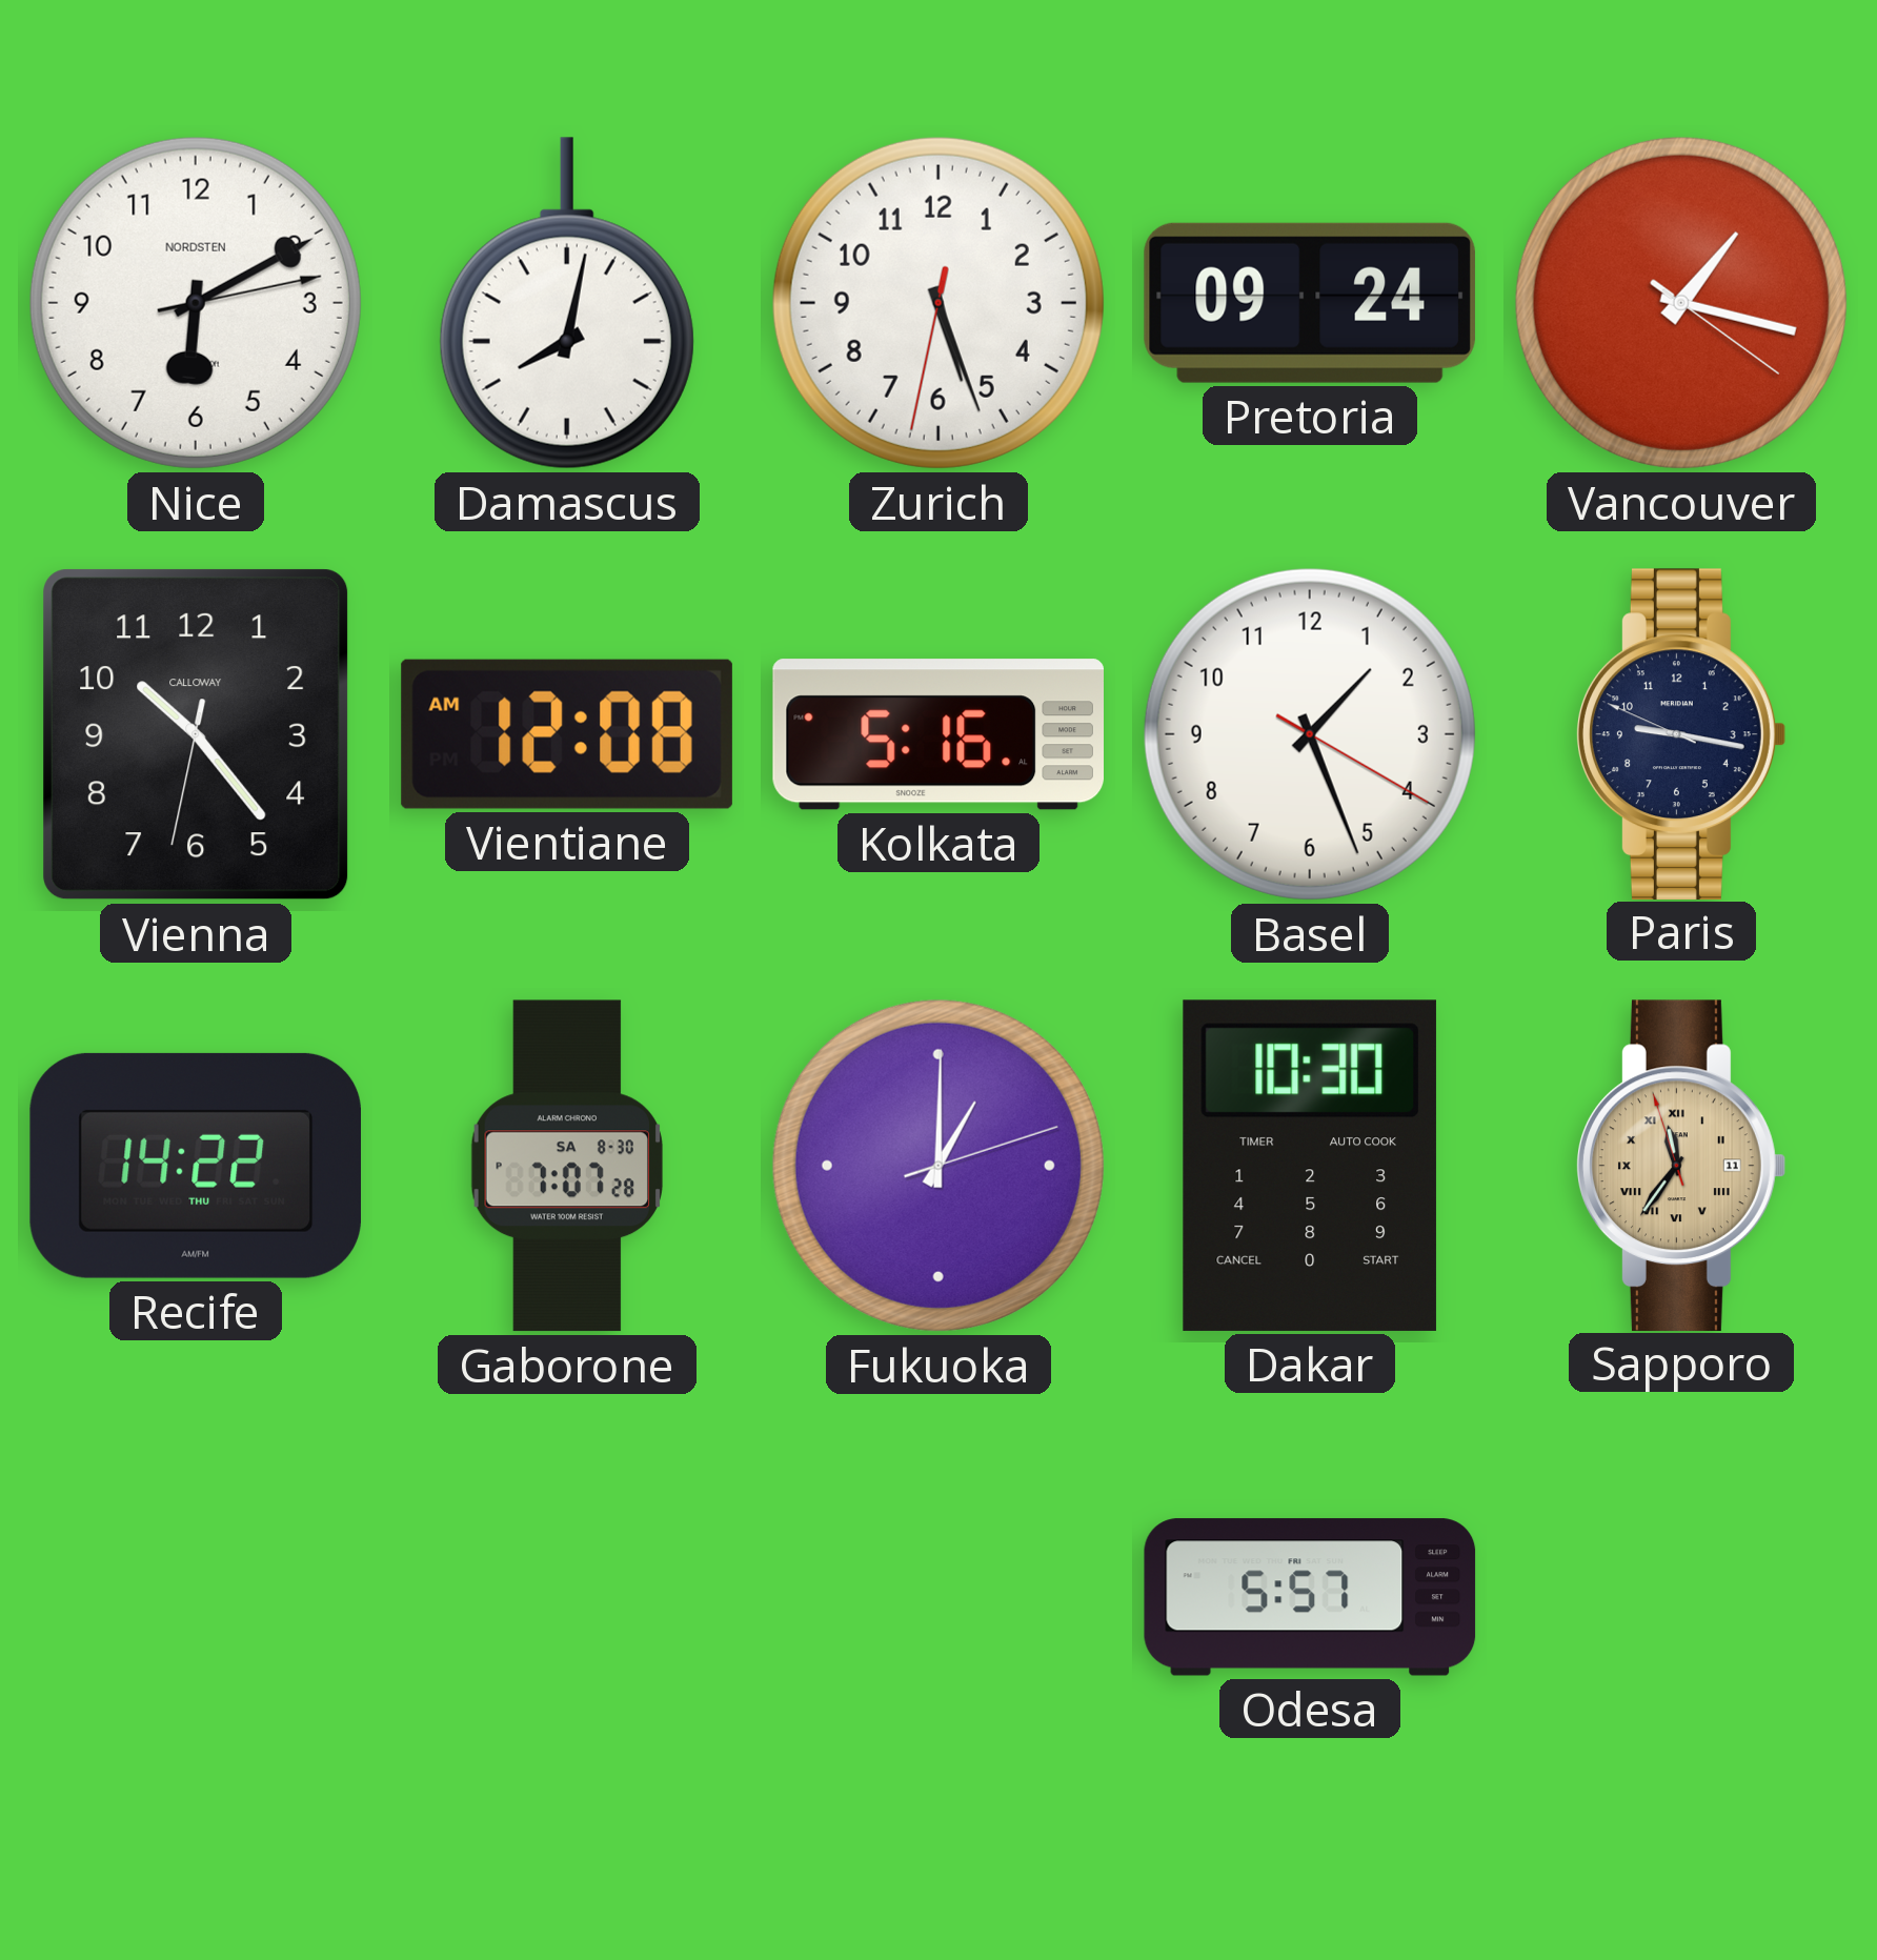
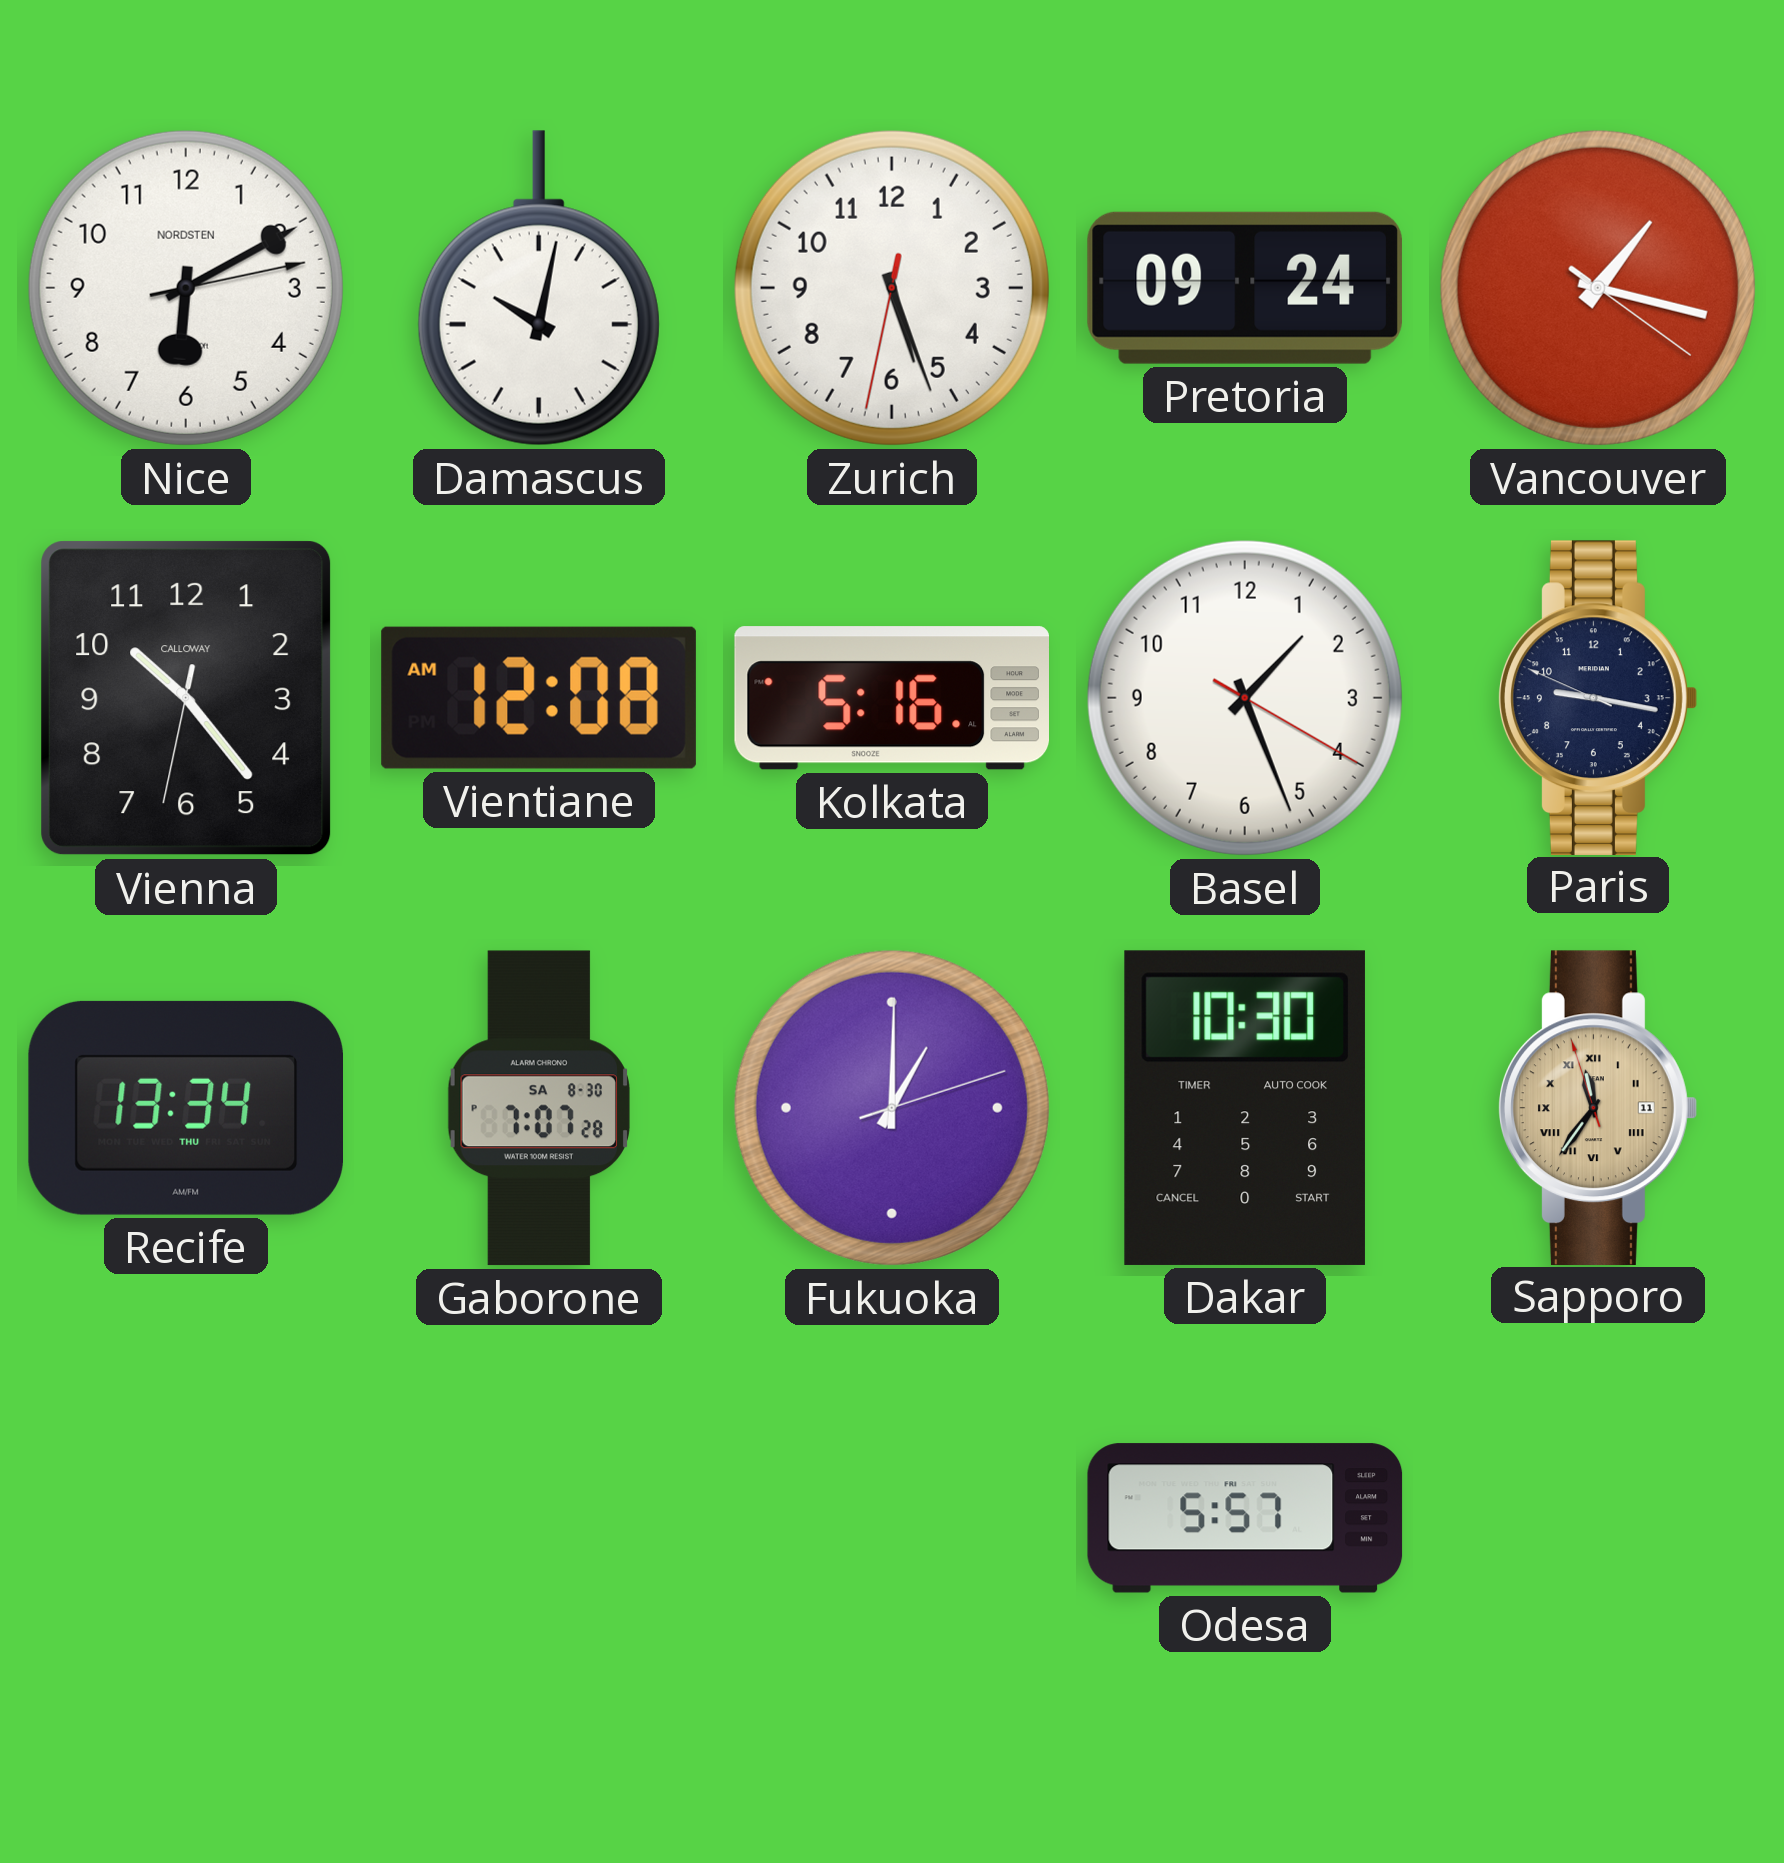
Damascus: 8:02 -> 10:02
Recife: 14:22 -> 13:34
